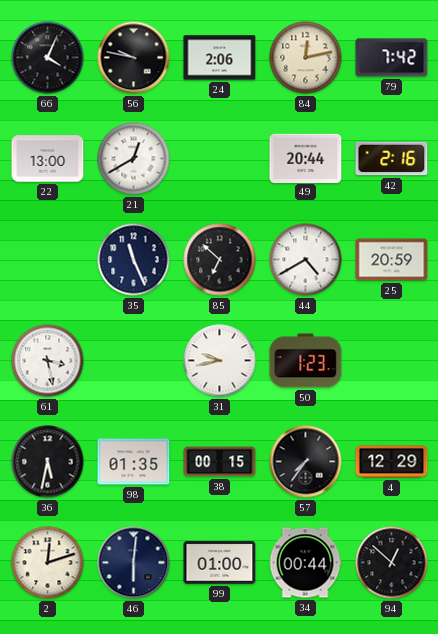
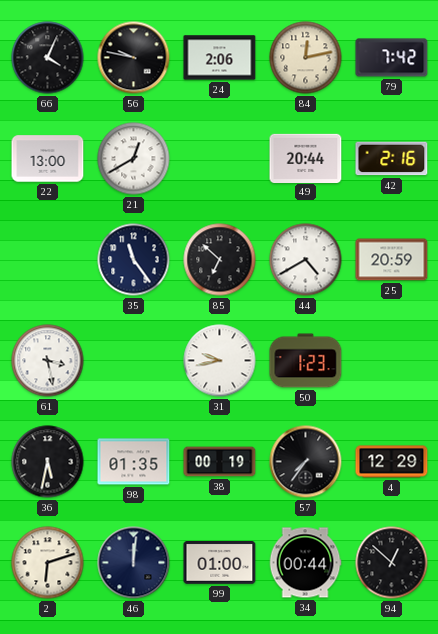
35: 11:26 -> 11:24
38: 00:15 -> 00:19
2: 12:12 -> 6:12
46: 6:01 -> 12:01
